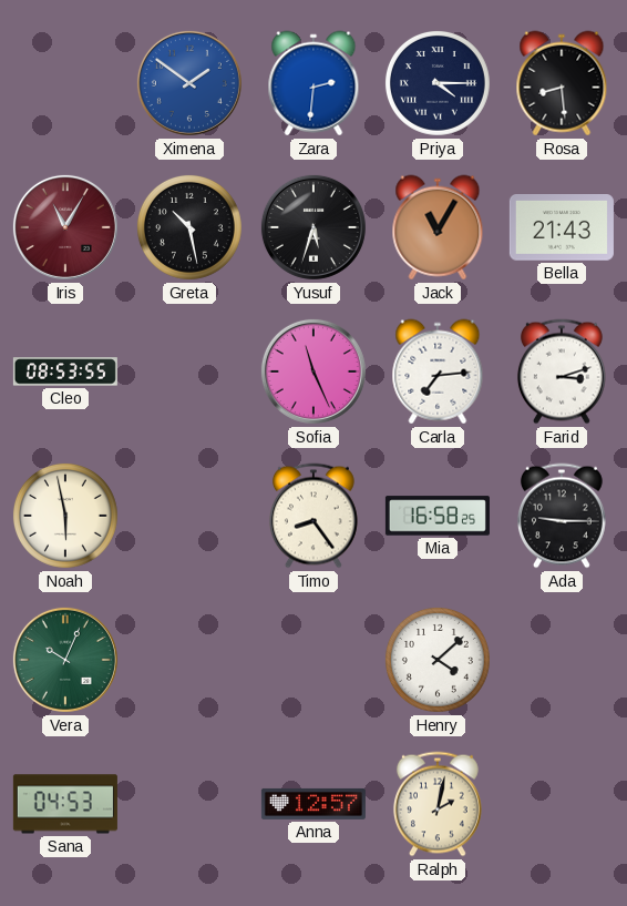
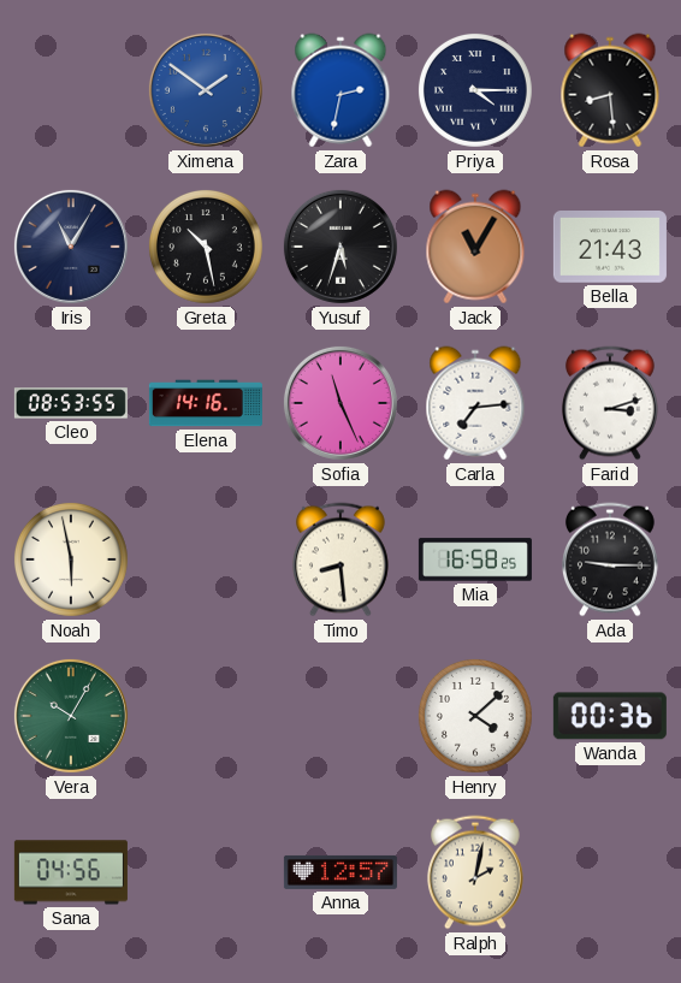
Zara: 2:31 -> 2:32
Iris dial: burgundy -> navy
Elena: none -> 14:16
Timo: 8:24 -> 8:29
Vera: 10:04 -> 10:05
Wanda: none -> 00:36
Sana: 04:53 -> 04:56
